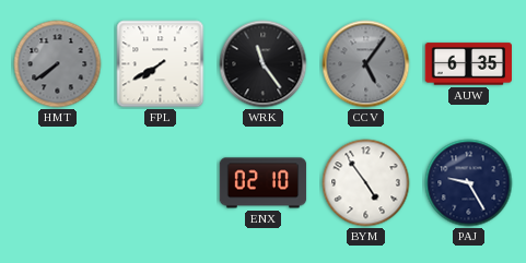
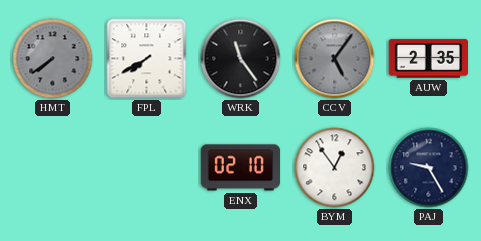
AUW: 6:35 -> 2:35
BYM: 4:54 -> 12:54
